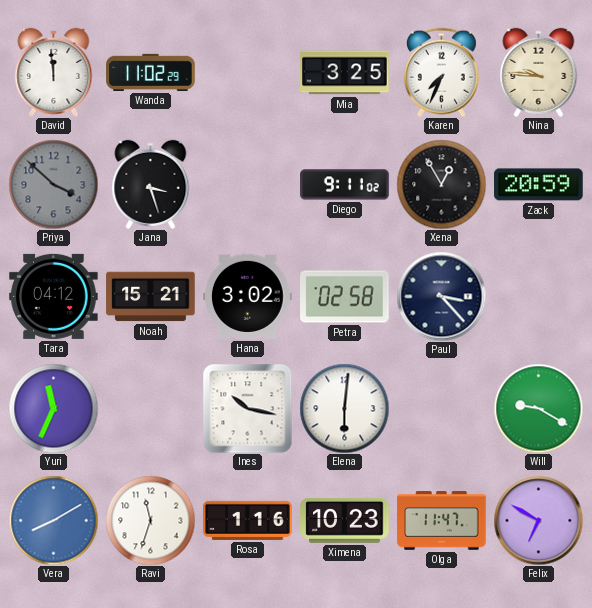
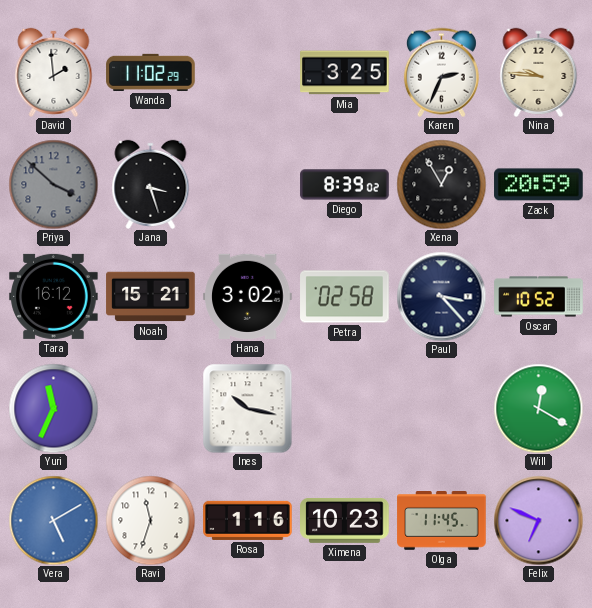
David: 11:59 -> 1:59
Karen: 7:34 -> 2:34
Diego: 9:11 -> 8:39
Tara: 04:12 -> 16:12
Oscar: none -> 10:52
Elena: 6:01 -> none
Will: 9:20 -> 12:20
Vera: 8:10 -> 5:10
Olga: 11:47 -> 11:45
Felix: 6:50 -> 6:49
